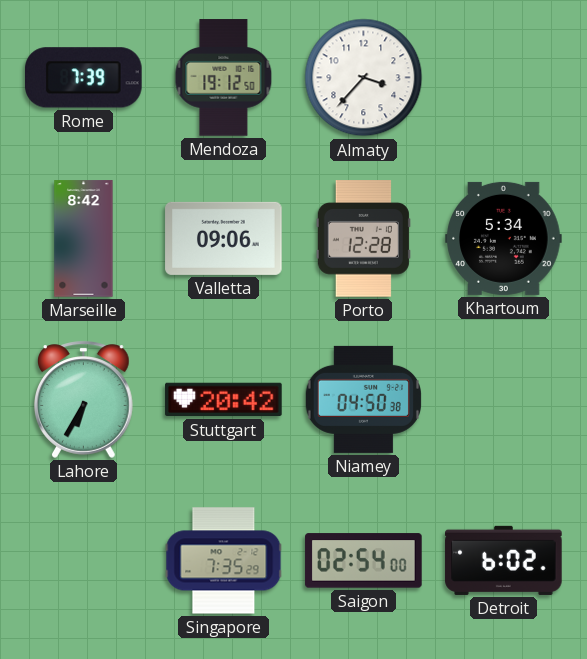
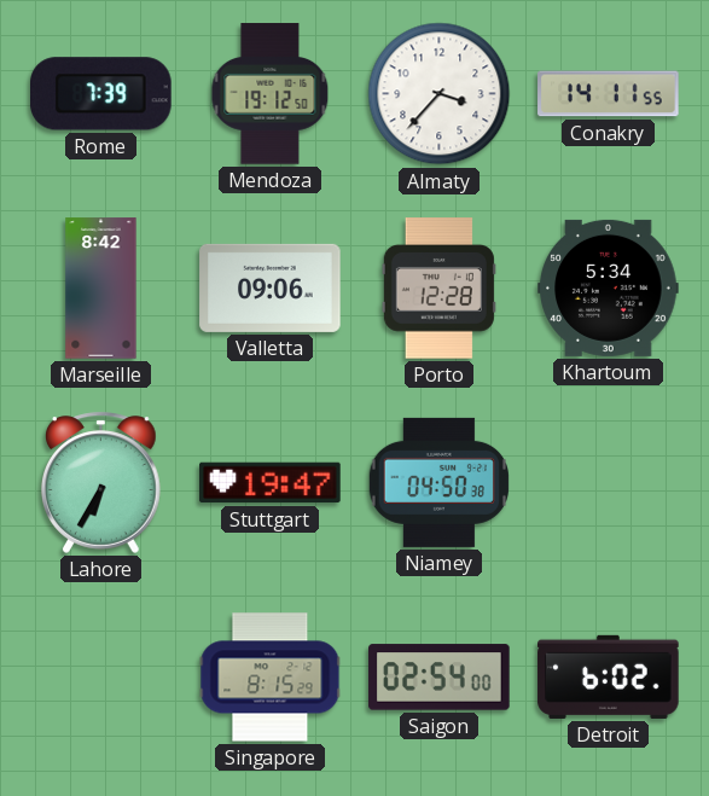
Conakry: none -> 14:11
Stuttgart: 20:42 -> 19:47
Singapore: 7:35 -> 8:15
